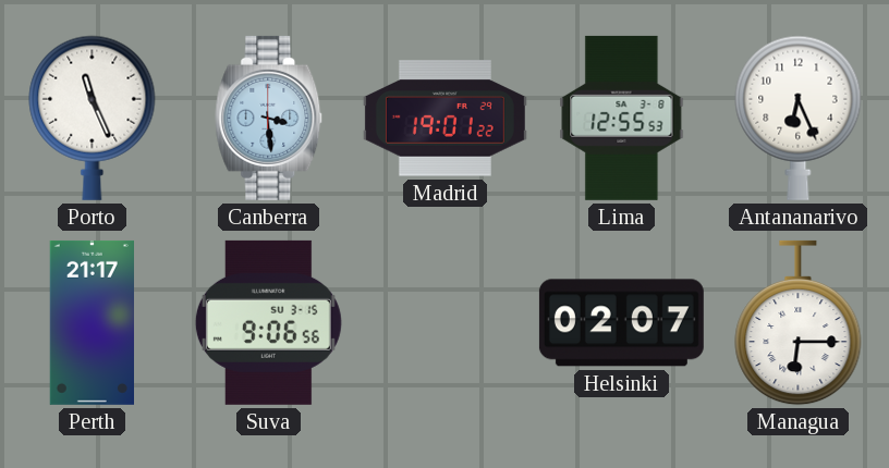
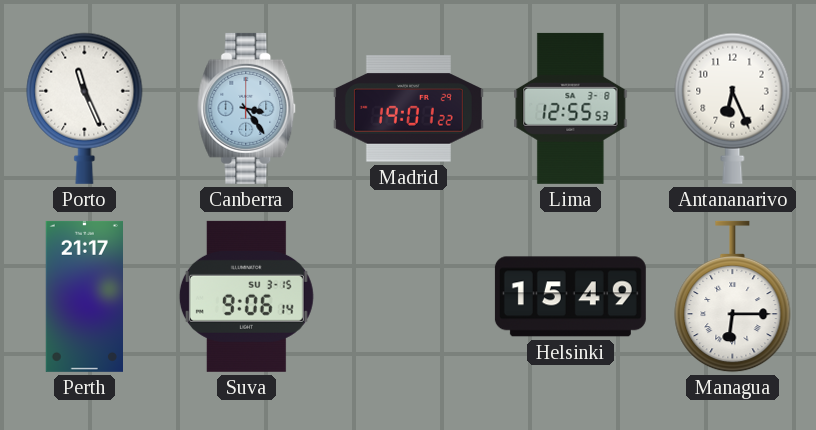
Canberra: 3:29 -> 3:24
Suva: 9:06:56 -> 9:06:14
Helsinki: 02:07 -> 15:49
